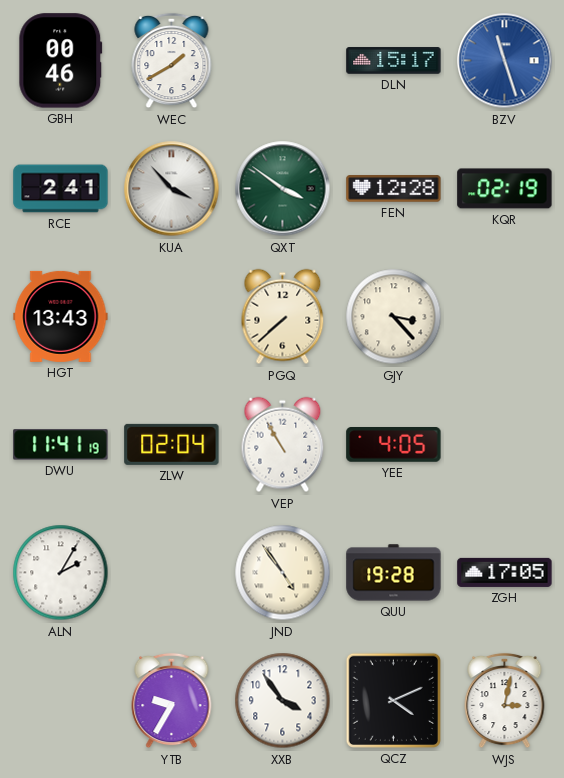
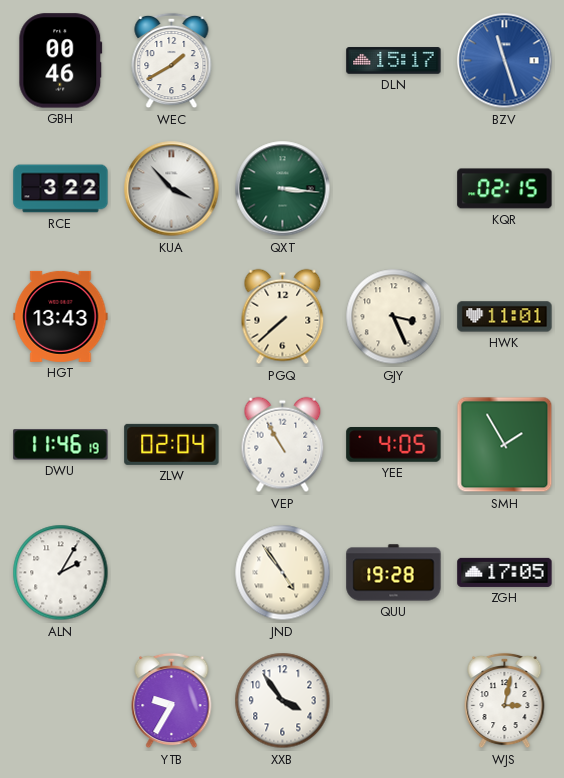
RCE: 2:41 -> 3:22
QXT: 3:51 -> 3:16
FEN: 12:28 -> none
KQR: 02:19 -> 02:15
GJY: 3:23 -> 3:26
HWK: none -> 11:01
DWU: 11:41 -> 11:46
SMH: none -> 1:55
QCZ: 4:11 -> none
